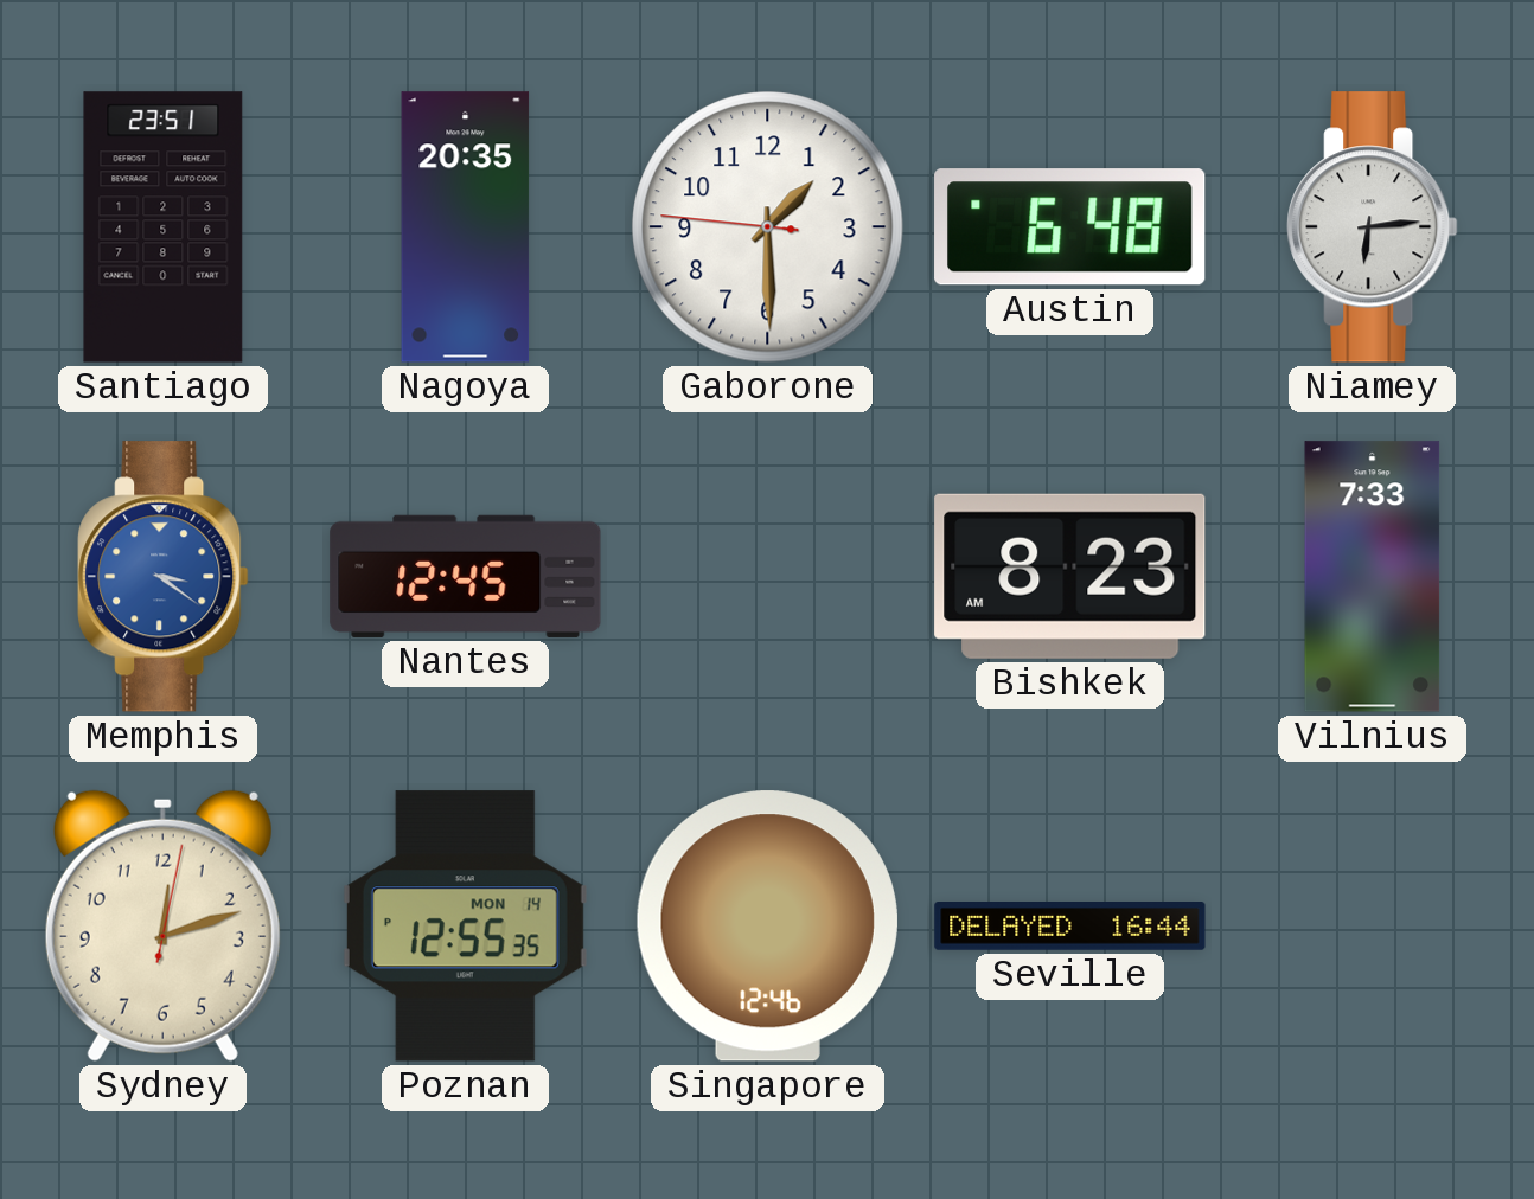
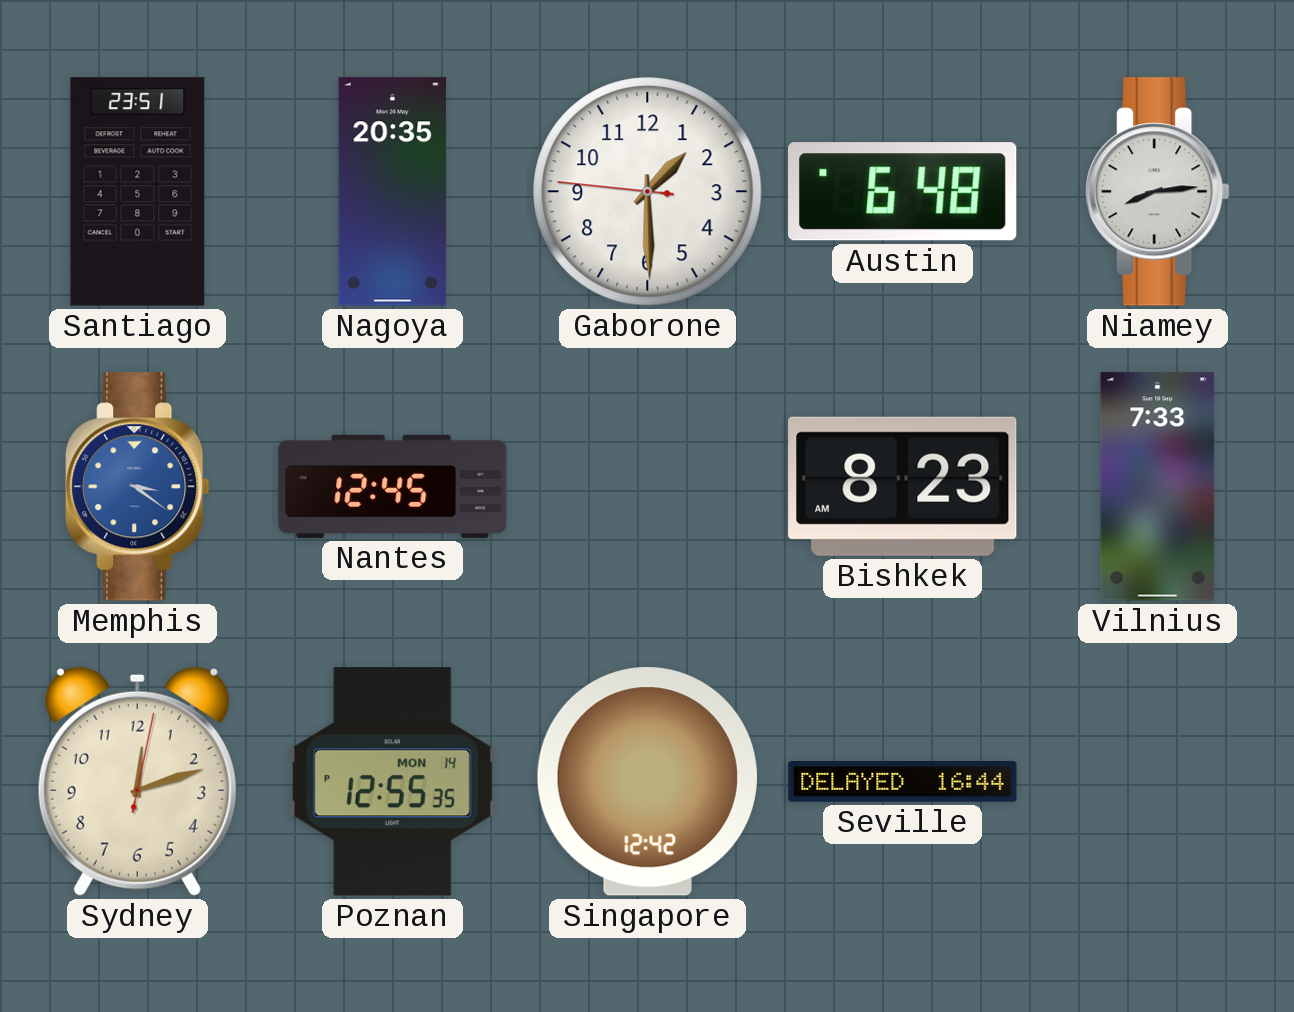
Niamey: 6:14 -> 8:14
Singapore: 12:46 -> 12:42
